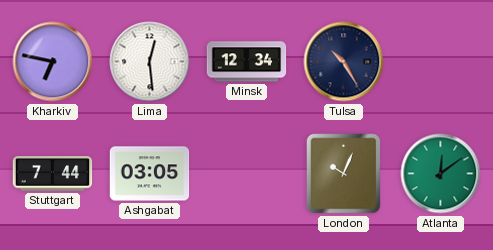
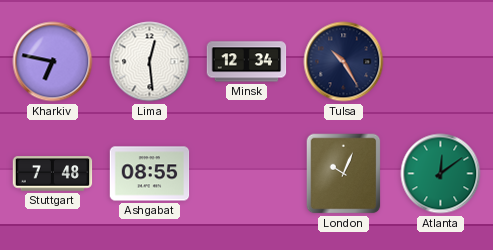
Stuttgart: 7:44 -> 7:48
Ashgabat: 03:05 -> 08:55
